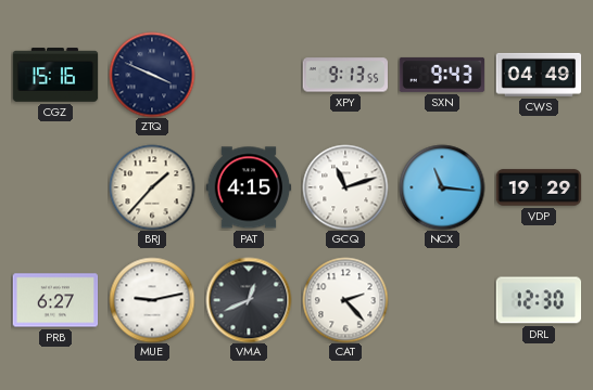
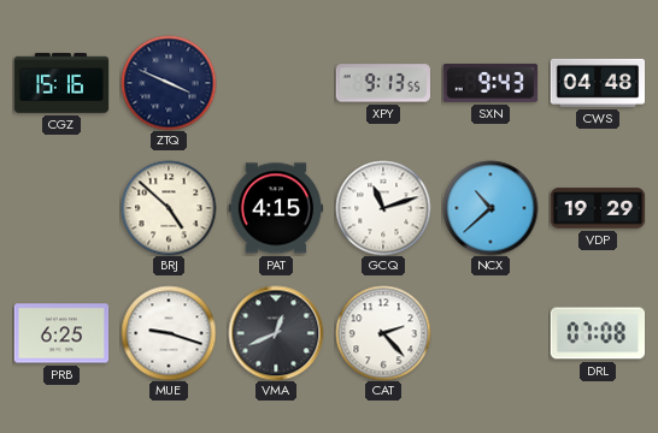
CWS: 04:49 -> 04:48
BRJ: 1:37 -> 4:52
NCX: 11:16 -> 10:38
PRB: 6:27 -> 6:25
MUE: 9:13 -> 9:18
DRL: 12:30 -> 07:08
